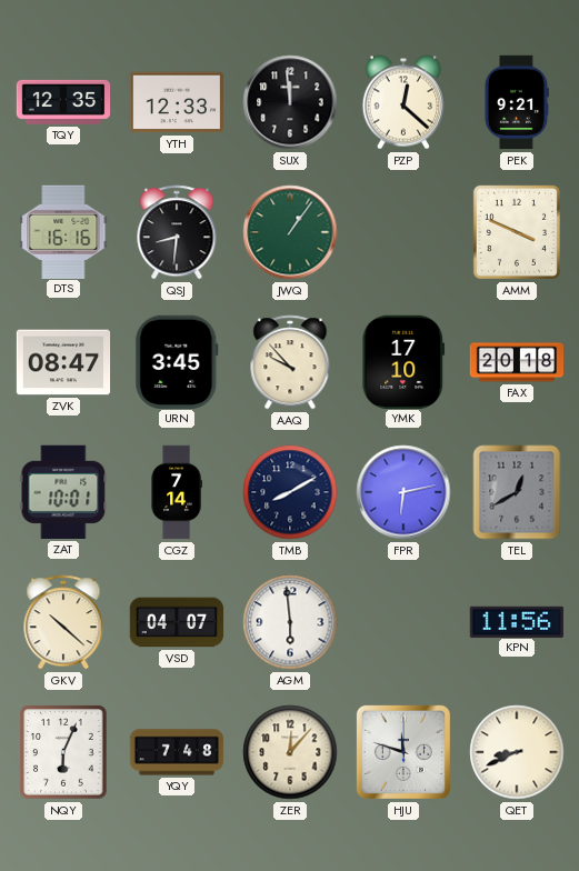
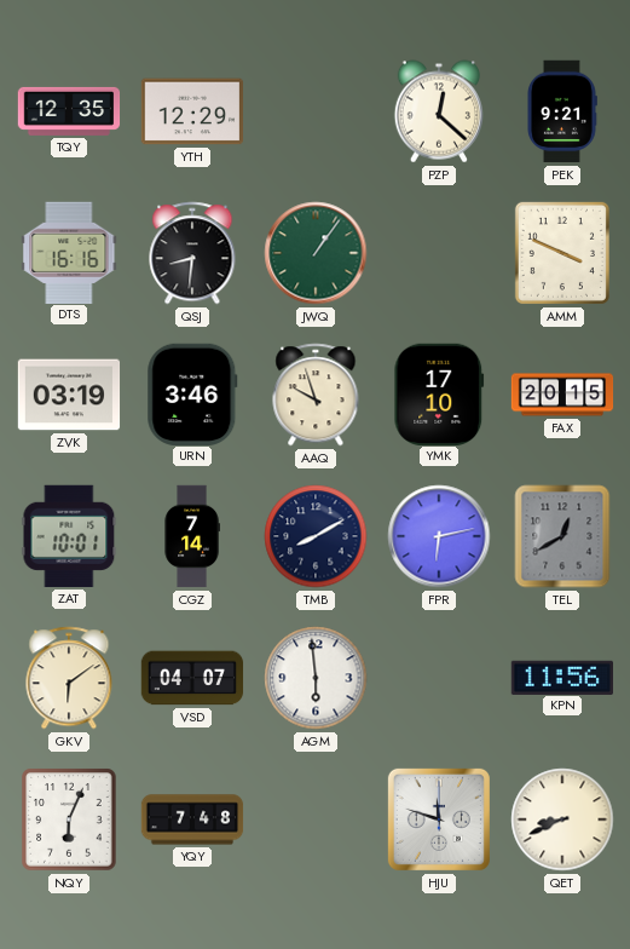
YTH: 12:33 -> 12:29
SUX: 11:59 -> none
ZVK: 08:47 -> 03:19
URN: 3:45 -> 3:46
AAQ: 9:53 -> 9:57
FAX: 20:18 -> 20:15
GKV: 10:22 -> 6:09
ZER: 12:07 -> none
